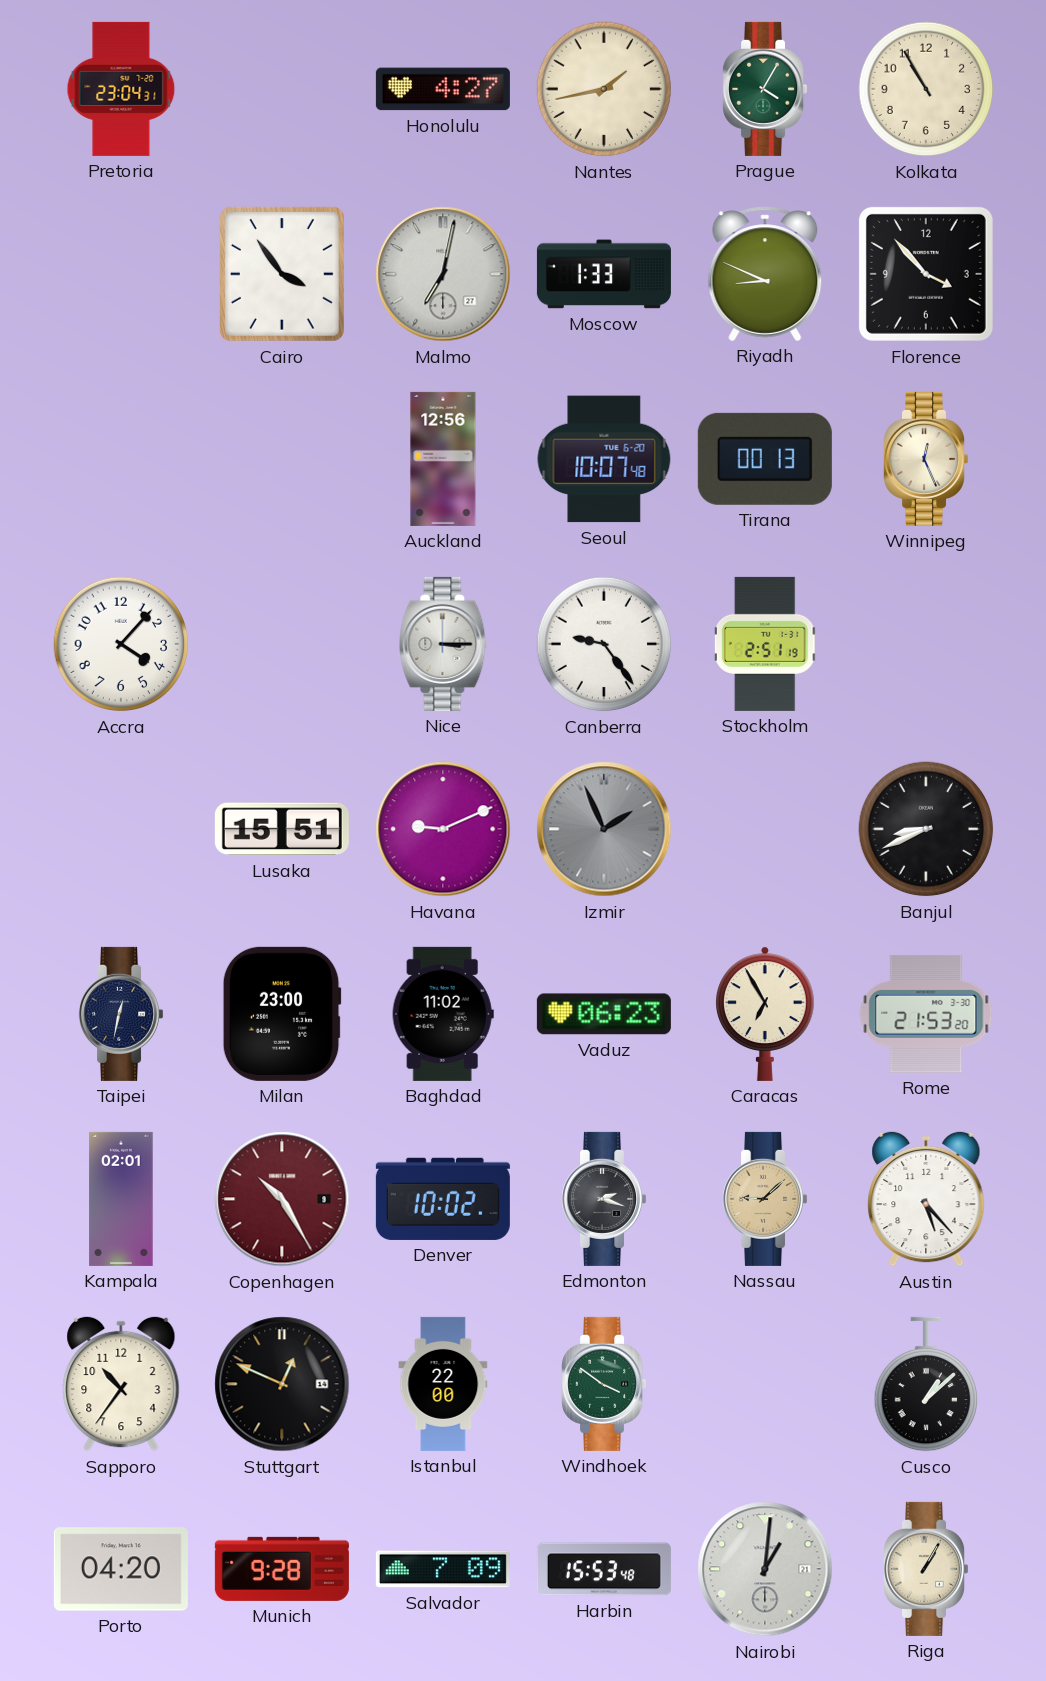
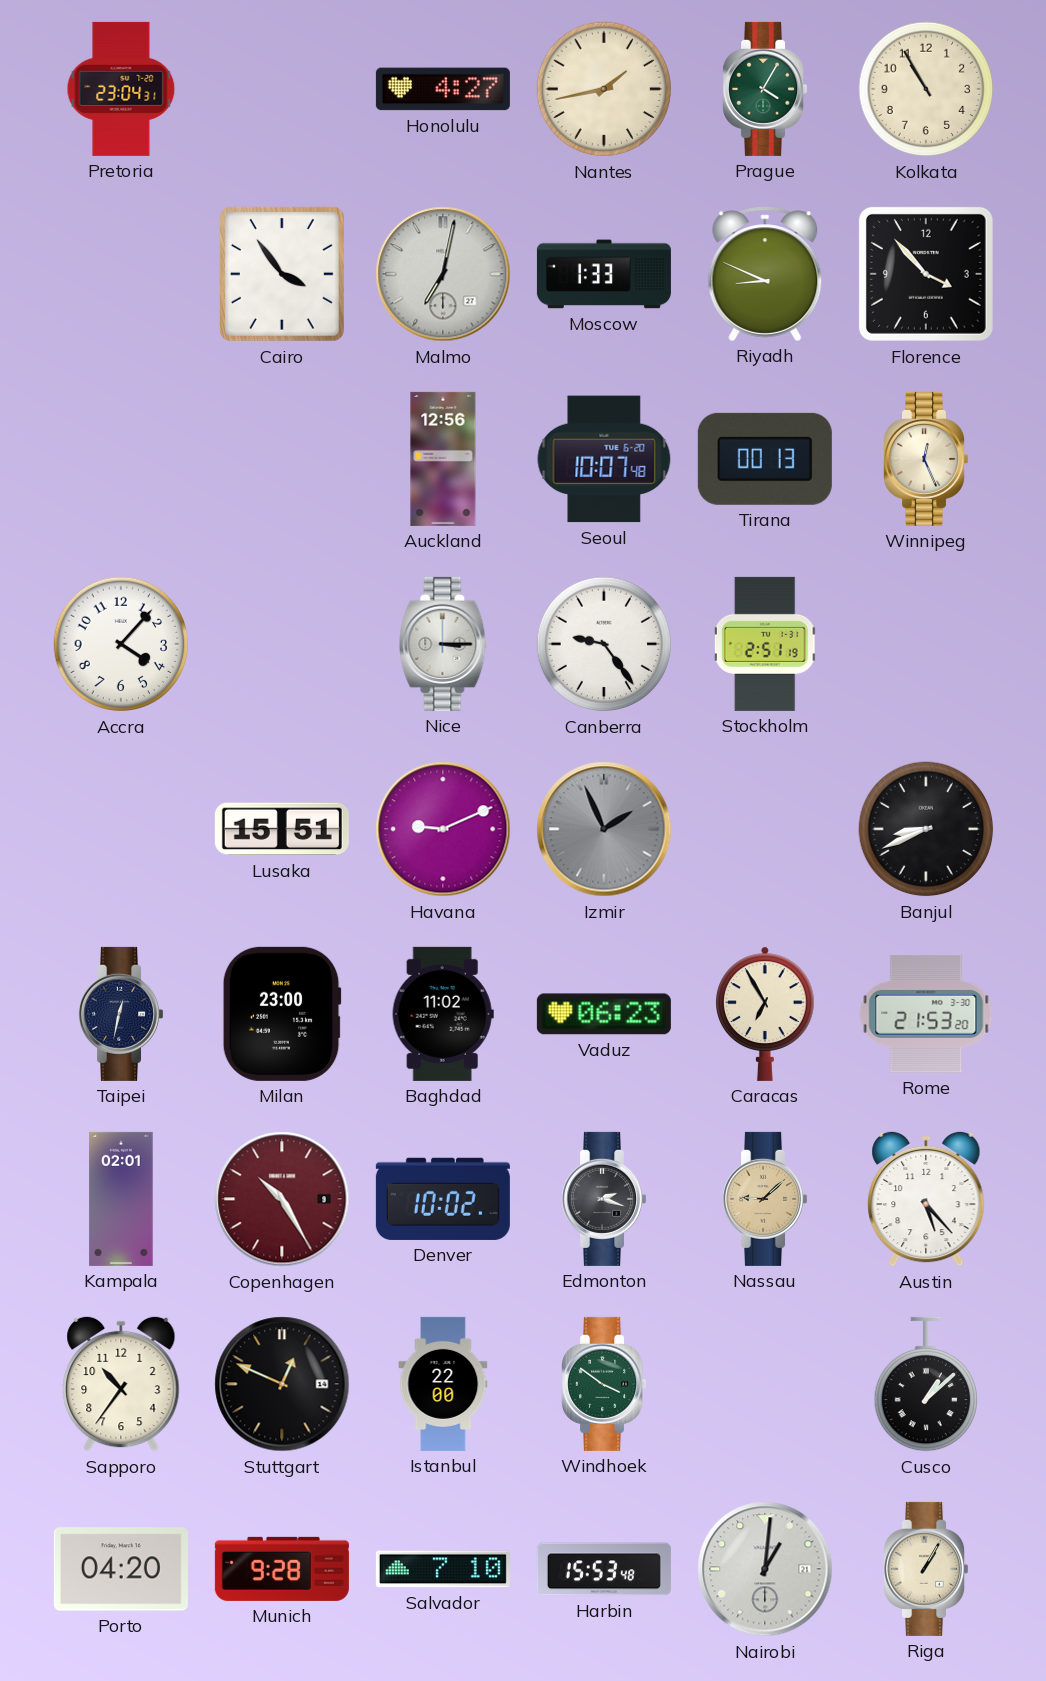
Salvador: 7:09 -> 7:10
